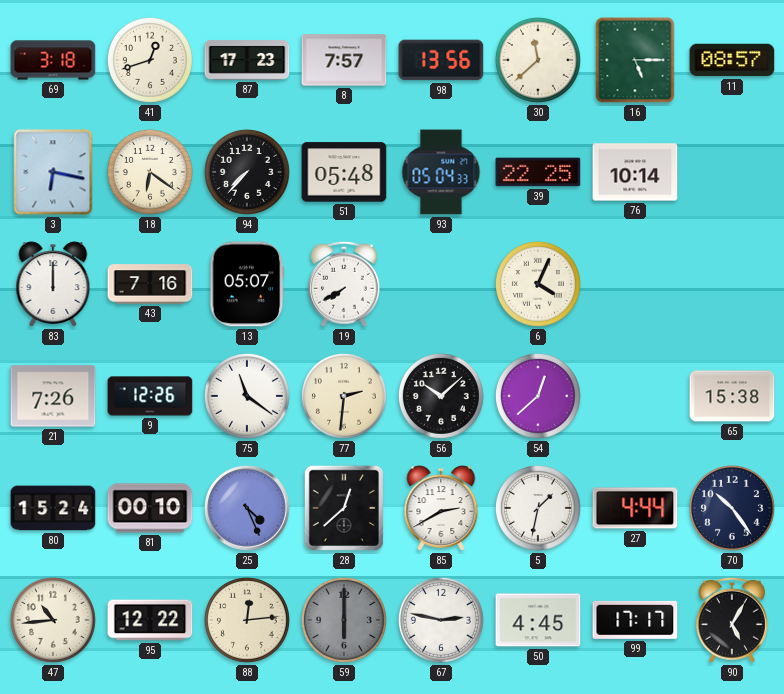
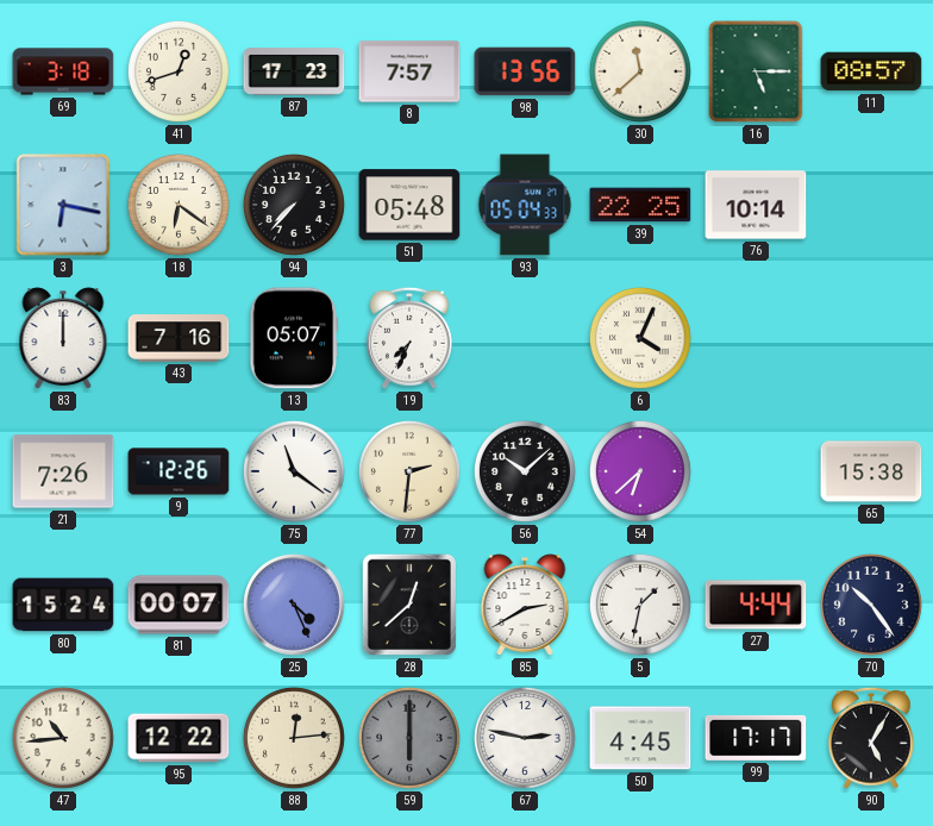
19: 7:40 -> 7:34
54: 12:38 -> 6:38
81: 00:10 -> 00:07
